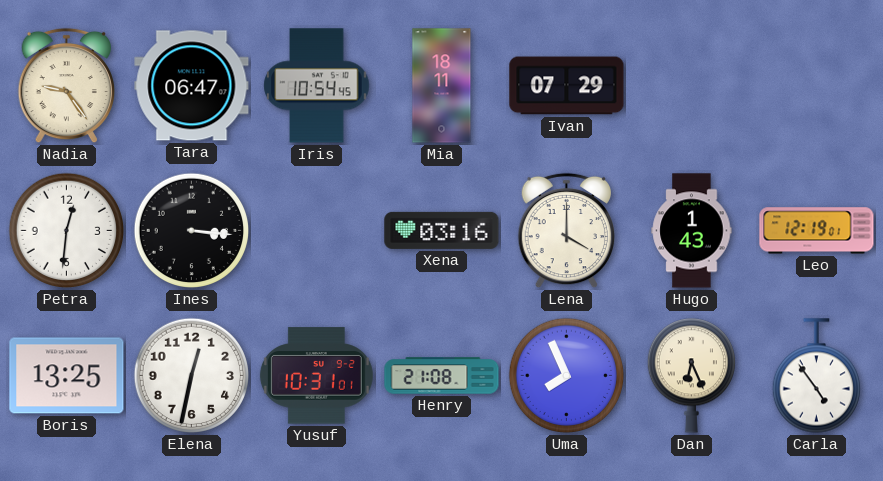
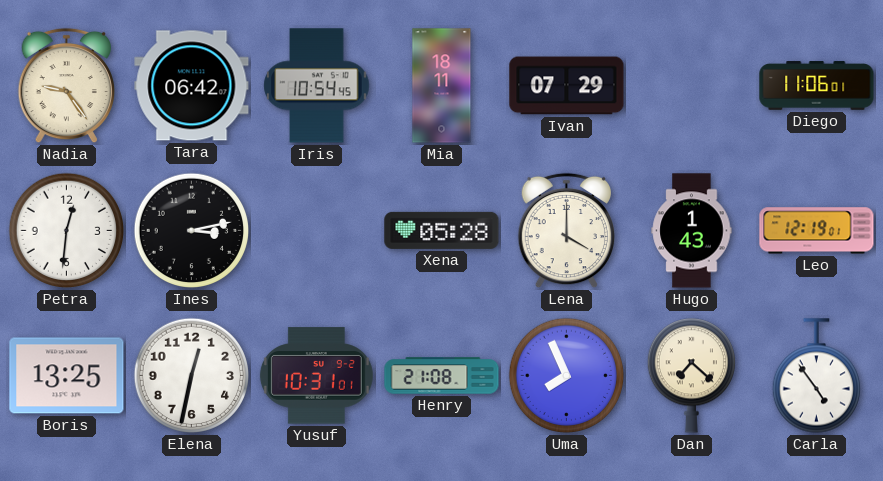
Tara: 06:47 -> 06:42
Diego: none -> 11:06
Ines: 3:16 -> 3:13
Xena: 03:16 -> 05:28
Dan: 6:26 -> 7:22
